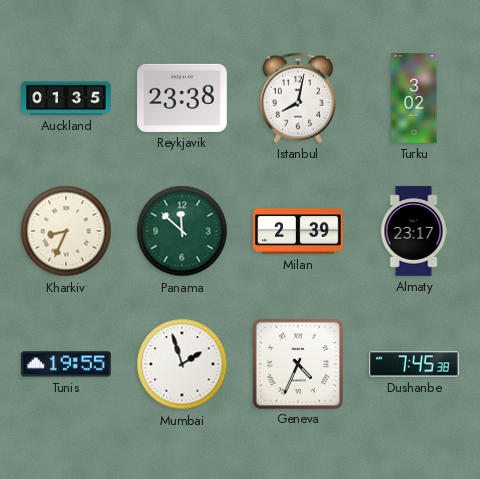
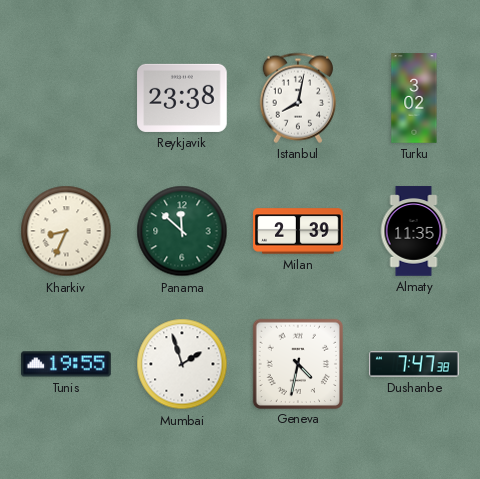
Auckland: 01:35 -> none
Almaty: 23:17 -> 11:35
Geneva: 4:34 -> 4:32
Dushanbe: 7:45 -> 7:47
